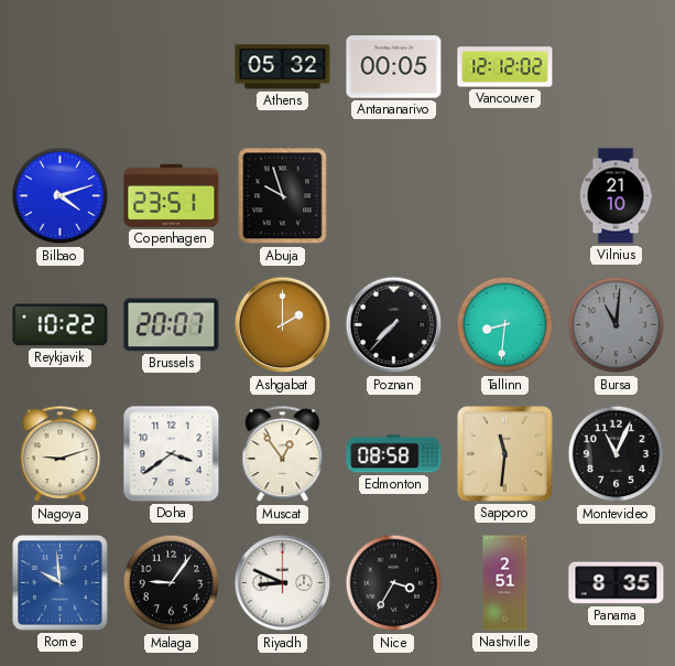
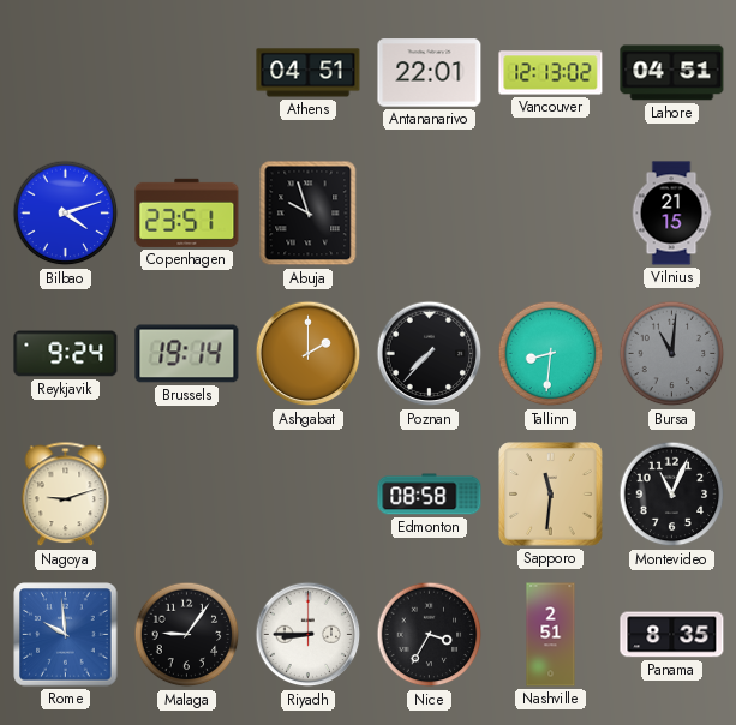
Athens: 05:32 -> 04:51
Antananarivo: 00:05 -> 22:01
Vancouver: 12:12 -> 12:13
Lahore: none -> 04:51
Vilnius: 21:10 -> 21:15
Reykjavik: 10:22 -> 9:24
Brussels: 20:07 -> 19:14
Doha: 3:39 -> none
Muscat: 12:54 -> none
Riyadh: 8:49 -> 8:45
